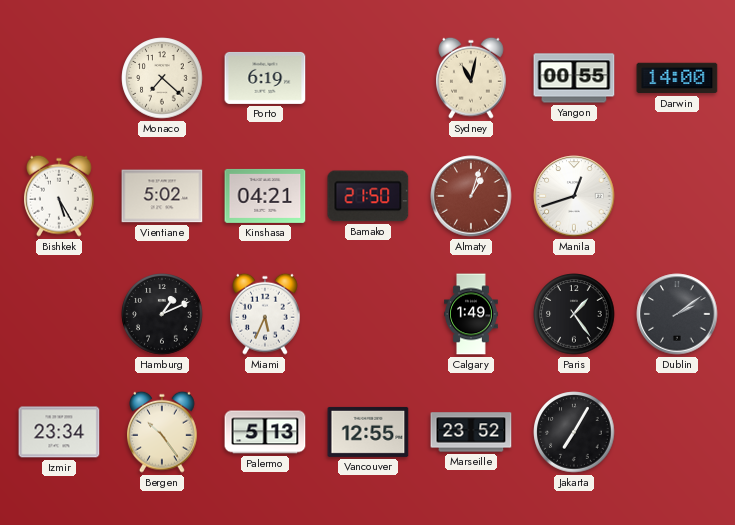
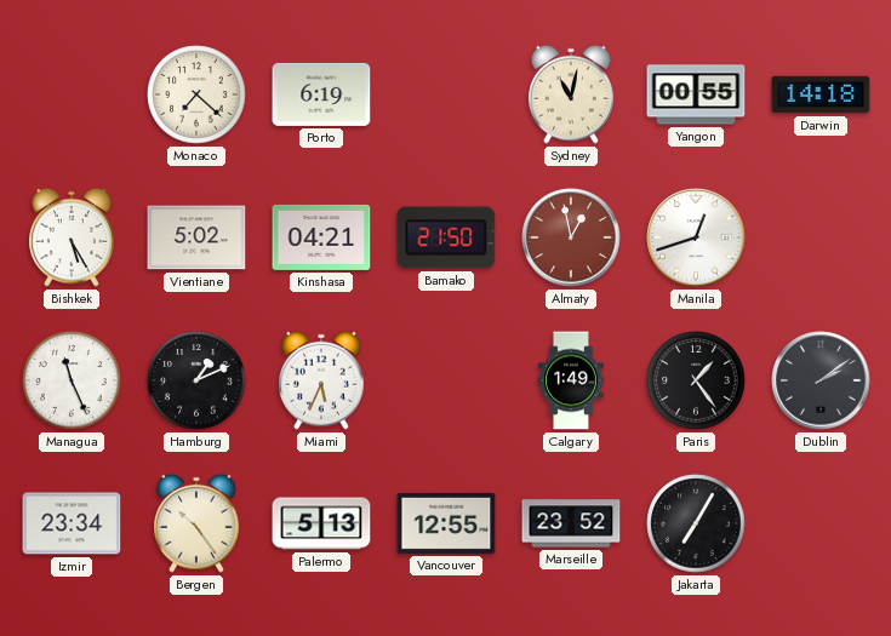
Darwin: 14:00 -> 14:18
Almaty: 1:03 -> 12:58
Managua: none -> 11:26
